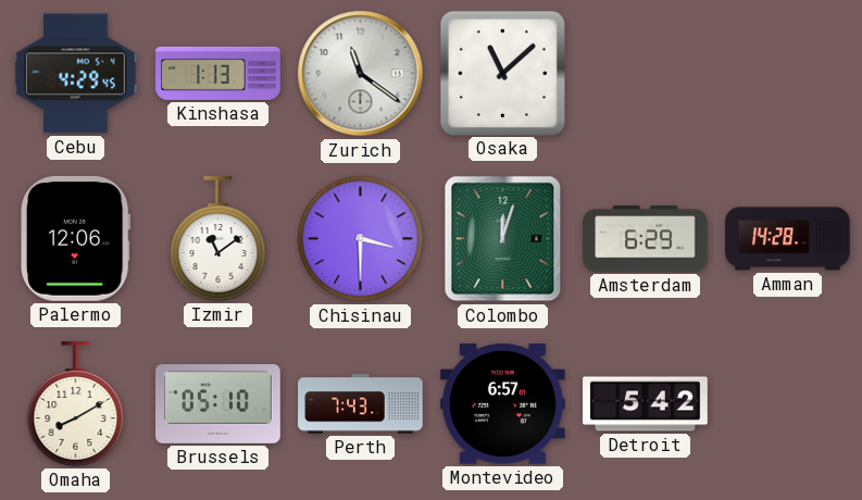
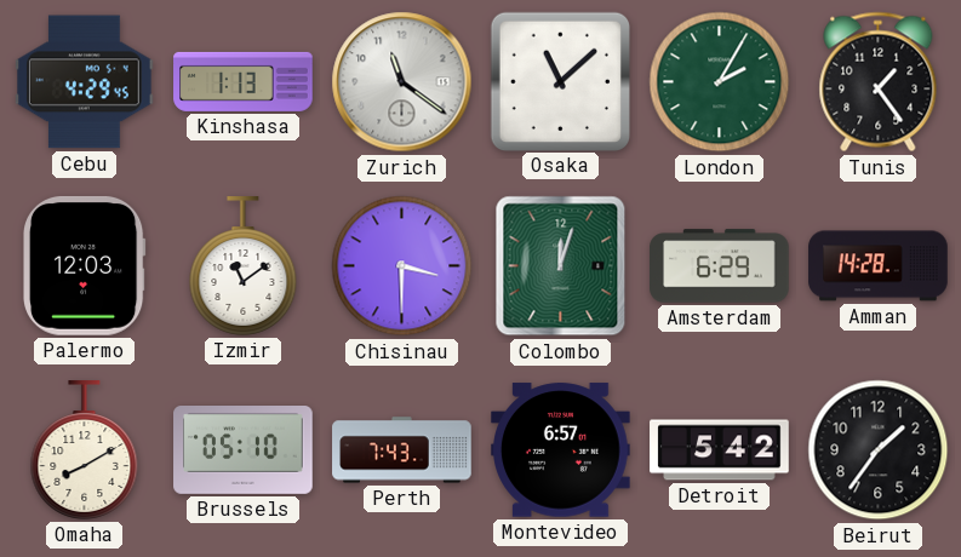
London: none -> 2:05
Tunis: none -> 1:24
Palermo: 12:06 -> 12:03
Beirut: none -> 1:36
